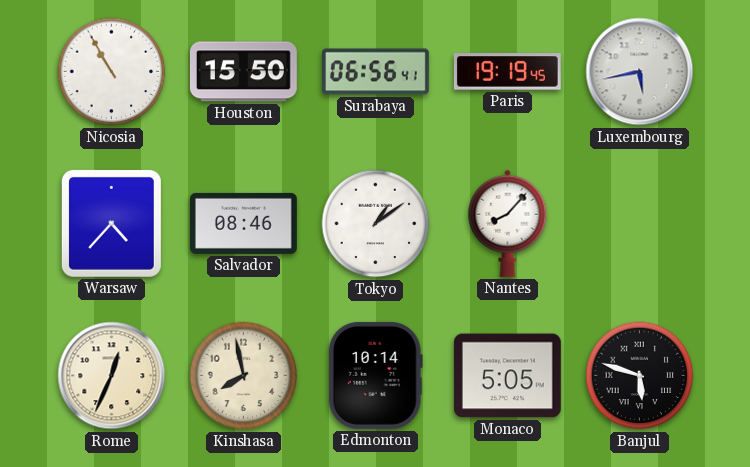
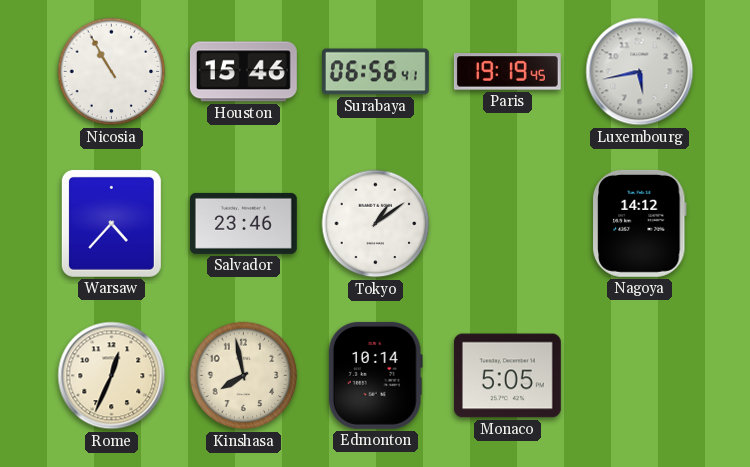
Houston: 15:50 -> 15:46
Salvador: 08:46 -> 23:46
Nantes: 8:07 -> none
Nagoya: none -> 14:12
Banjul: 5:48 -> none
